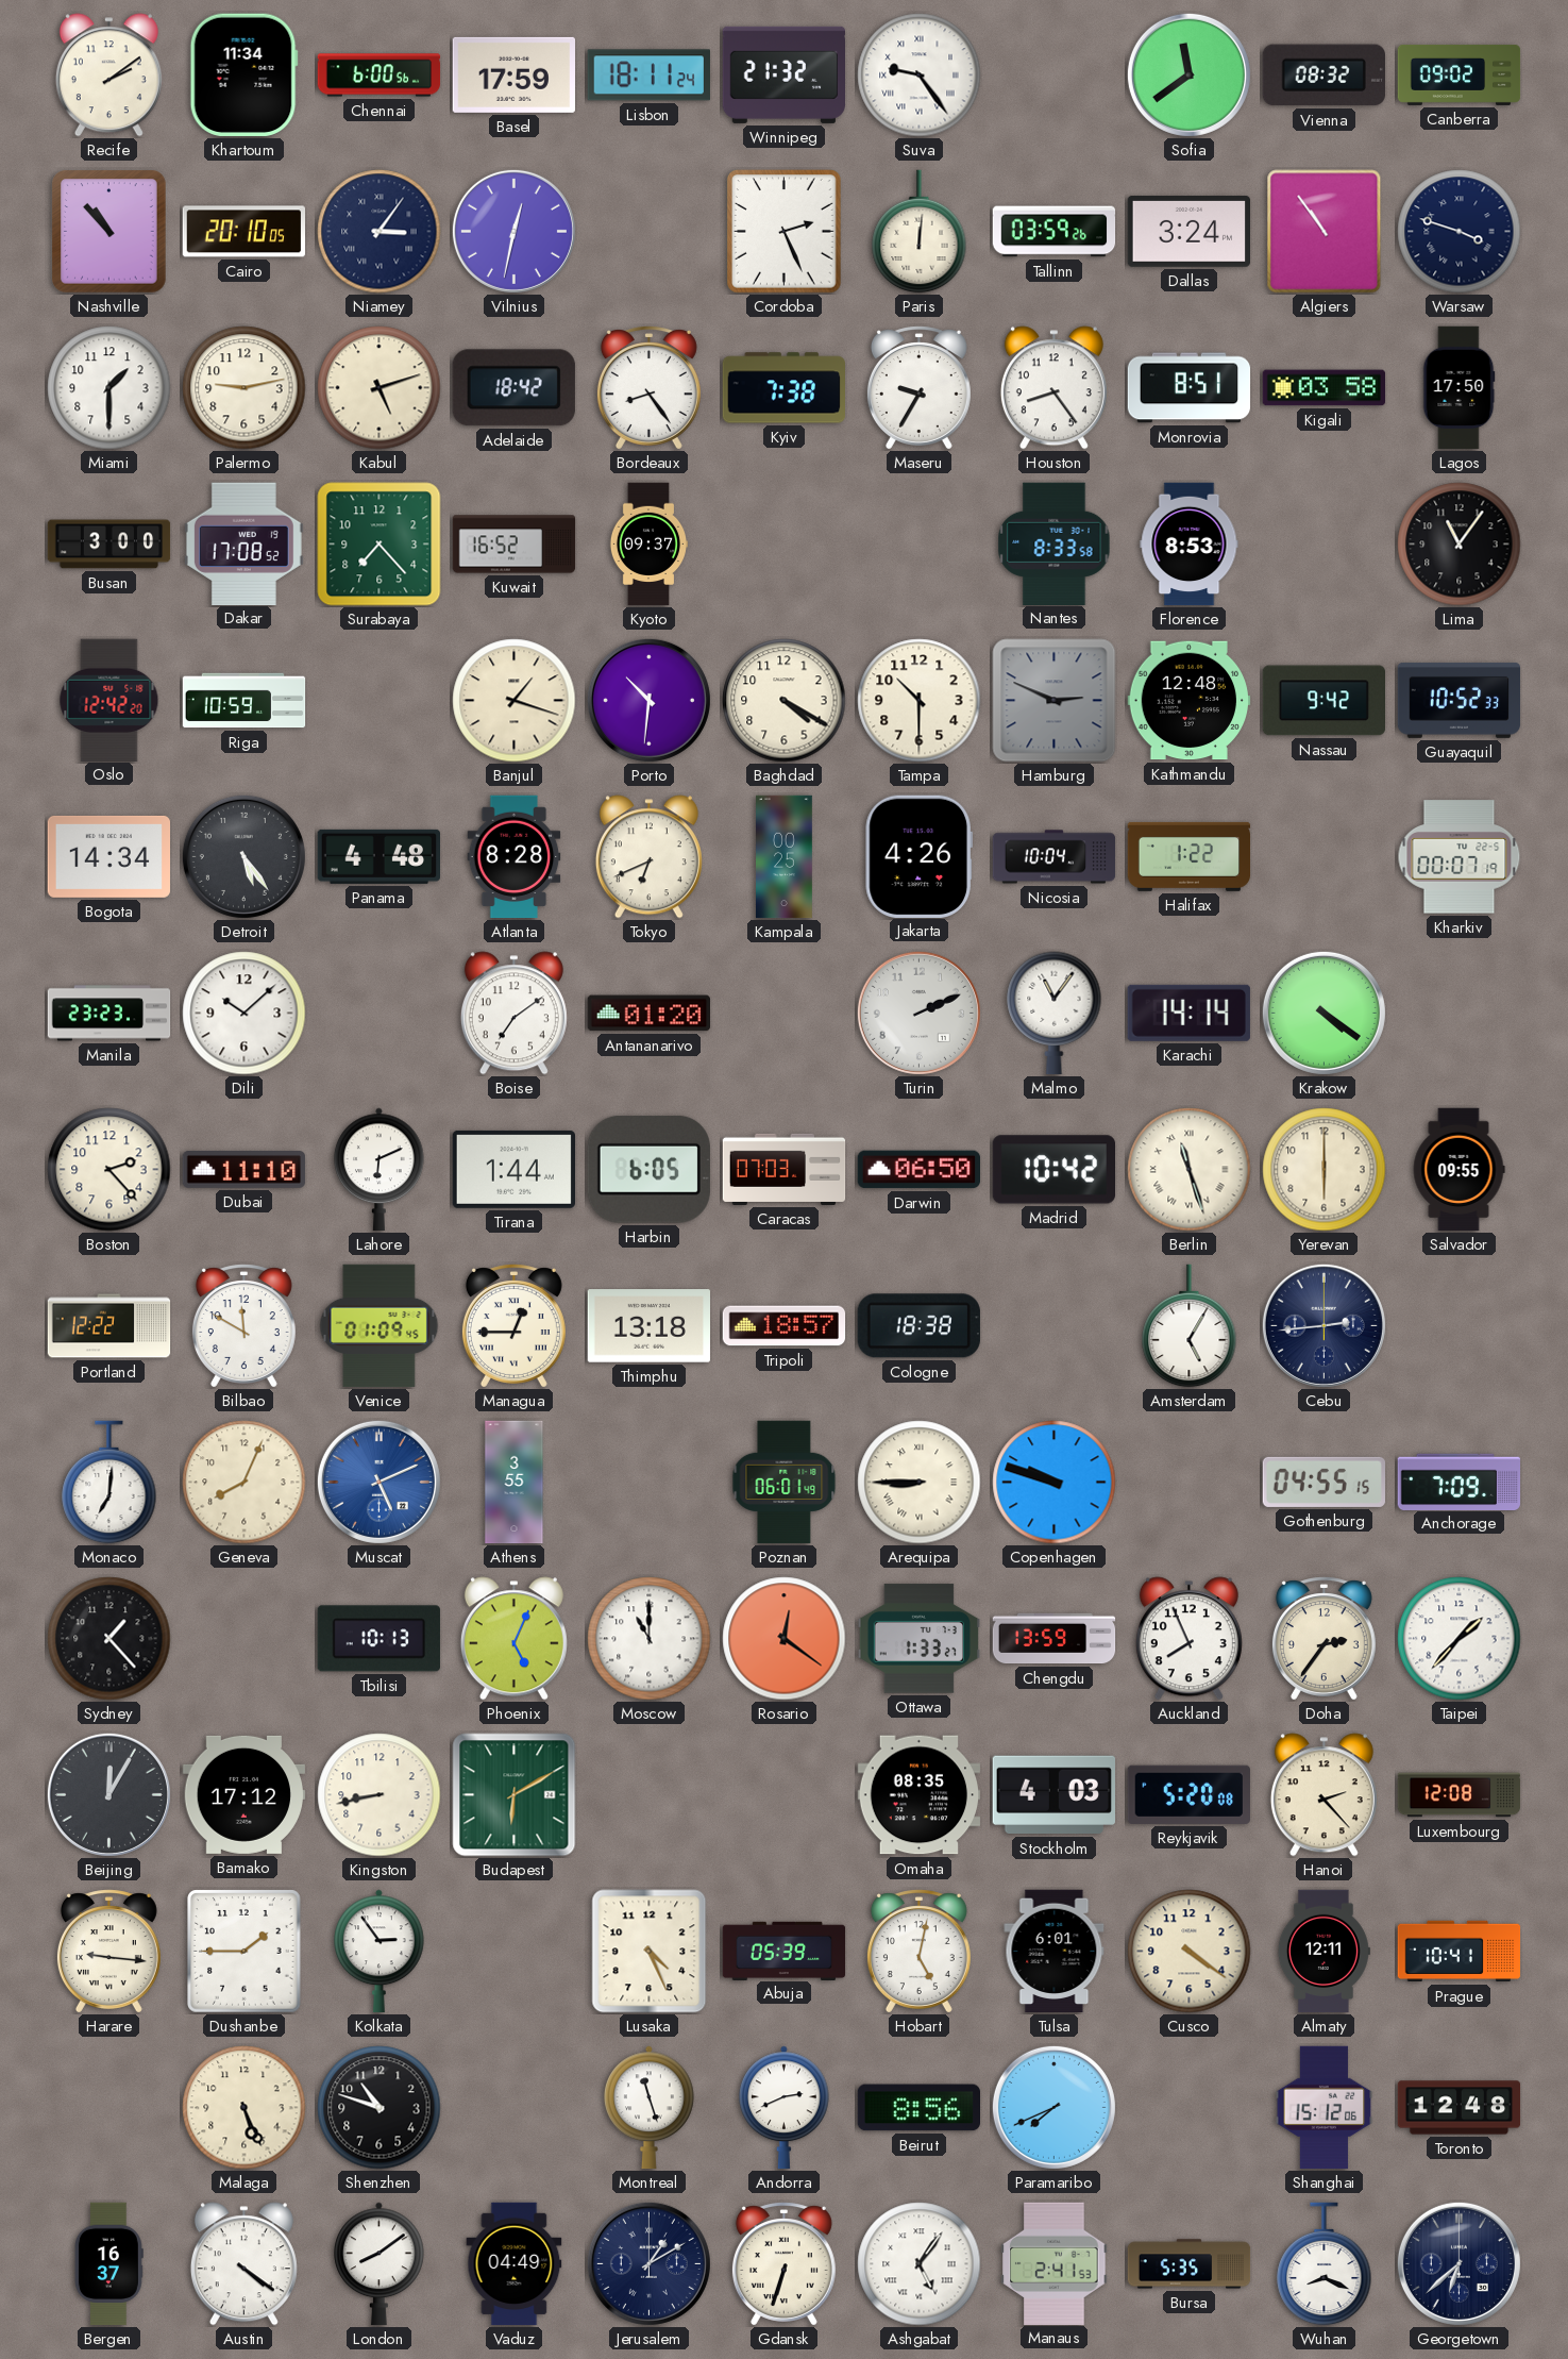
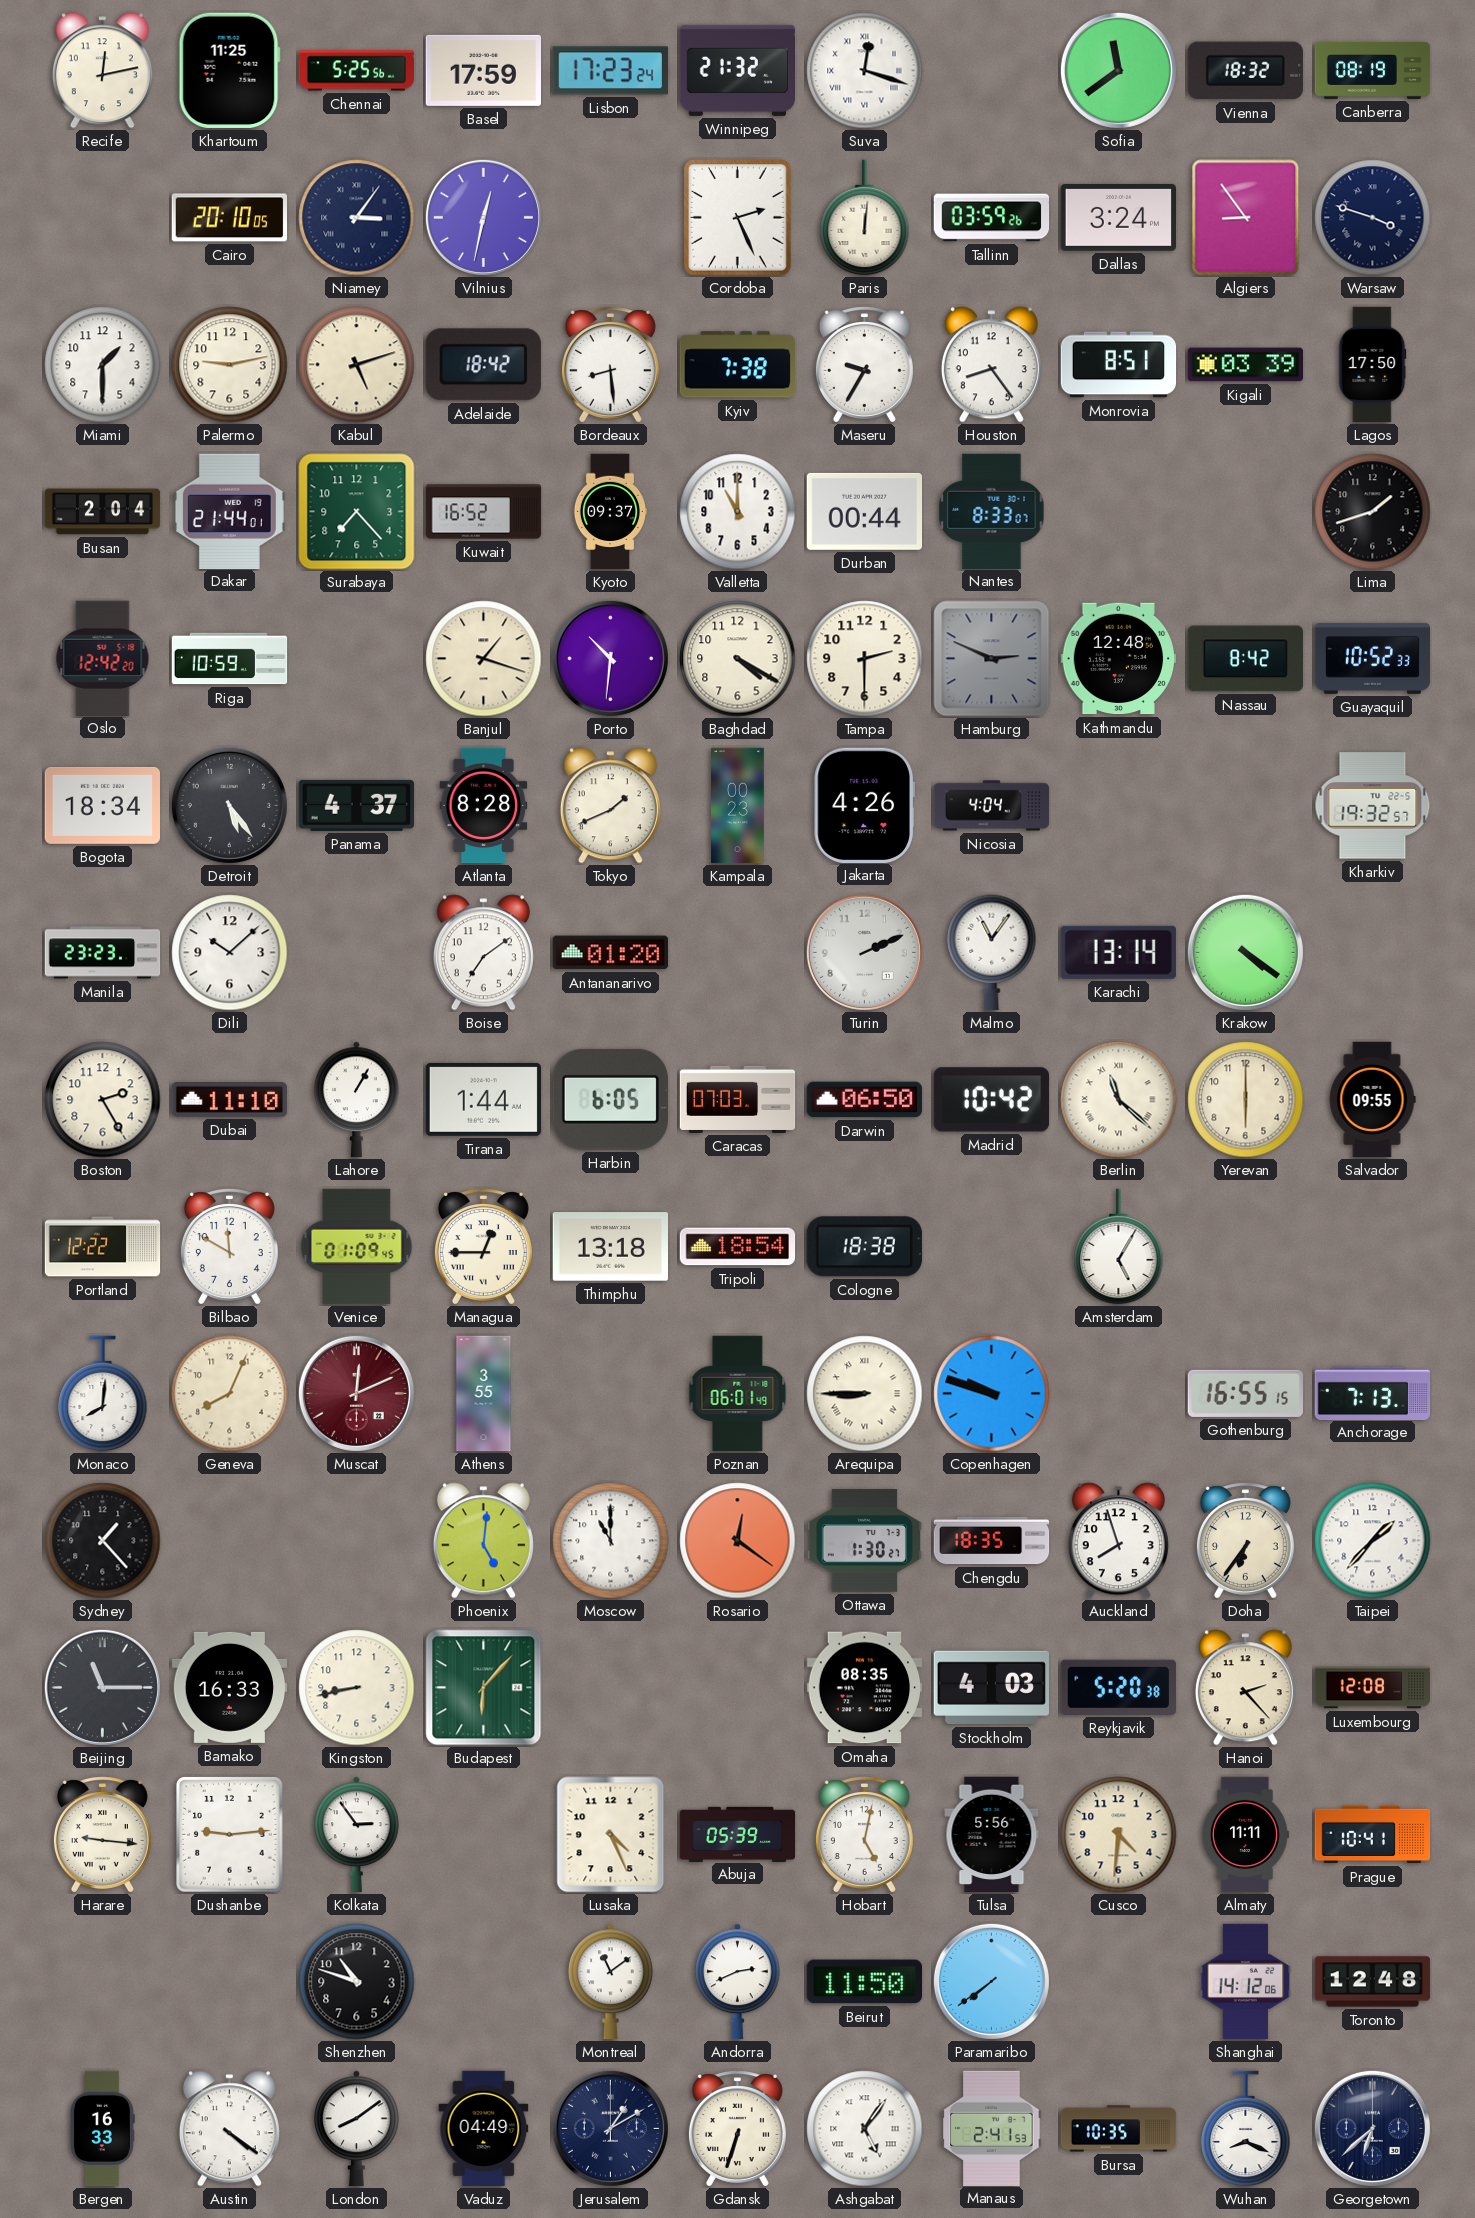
Recife: 2:09 -> 12:13
Khartoum: 11:34 -> 11:25
Chennai: 6:00 -> 5:25
Lisbon: 18:11 -> 17:23
Suva: 9:24 -> 12:18
Vienna: 08:32 -> 18:32
Canberra: 09:02 -> 08:19
Nashville: 10:53 -> none
Algiers: 10:54 -> 8:54
Bordeaux: 8:24 -> 8:29
Kigali: 03:58 -> 03:39
Busan: 3:00 -> 2:04
Dakar: 17:08 -> 21:44
Valletta: none -> 11:00
Durban: none -> 00:44
Nantes: 8:33:58 -> 8:33:07
Florence: 8:53 -> none
Lima: 11:06 -> 1:42
Tampa: 10:30 -> 2:30
Nassau: 9:42 -> 8:42
Bogota: 14:34 -> 18:34
Panama: 4:48 -> 4:37
Tokyo: 6:41 -> 1:41
Kampala: 00:25 -> 00:23
Nicosia: 10:04 -> 4:04
Halifax: 1:22 -> none
Kharkiv: 00:07 -> 19:32
Karachi: 14:14 -> 13:14
Boston: 2:23 -> 2:25
Lahore: 6:11 -> 1:05
Berlin: 11:27 -> 11:22
Tripoli: 18:57 -> 18:54
Cebu: 2:44 -> none
Monaco: 7:01 -> 8:01
Muscat: 5:11 -> 12:11
Muscat dial: blue -> burgundy
Gothenburg: 04:55 -> 16:55
Anchorage: 7:09 -> 7:13
Tbilisi: 10:13 -> none
Phoenix: 5:04 -> 5:01
Ottawa: 1:33 -> 1:30
Chengdu: 13:59 -> 18:35
Auckland: 7:56 -> 7:57
Doha: 2:36 -> 6:36
Beijing: 12:05 -> 11:15
Bamako: 17:12 -> 16:33
Budapest: 6:10 -> 6:07
Reykjavik: 5:20:08 -> 5:20:38
Dushanbe: 1:45 -> 9:14
Tulsa: 6:01 -> 5:56
Cusco: 4:21 -> 4:31
Almaty: 12:11 -> 11:11
Malaga: 5:26 -> none
Montreal: 11:27 -> 11:09
Beirut: 8:56 -> 11:50
Paramaribo: 7:41 -> 7:39
Shanghai: 15:12 -> 14:12
Bergen: 16:37 -> 16:33
Bursa: 5:35 -> 10:35
